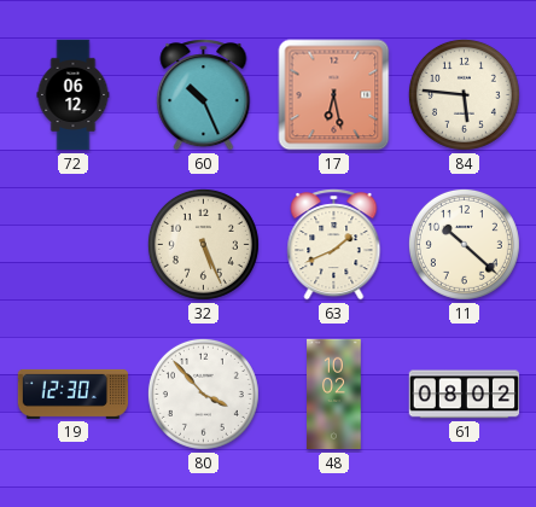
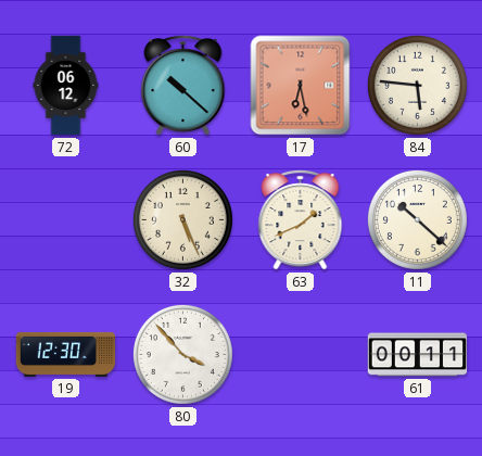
60: 10:26 -> 10:22
48: 10:02 -> none
61: 08:02 -> 00:11
